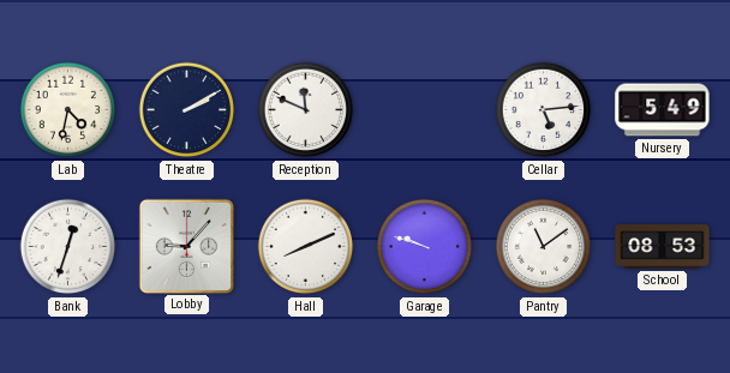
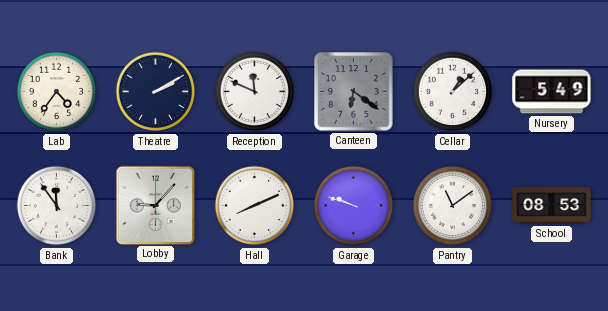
Lab: 4:32 -> 4:36
Canteen: none -> 6:21
Cellar: 5:14 -> 1:08
Bank: 12:33 -> 11:54
